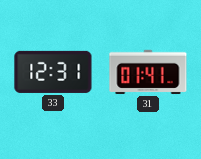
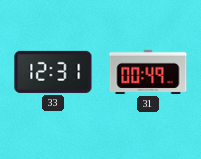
31: 01:41 -> 00:49
